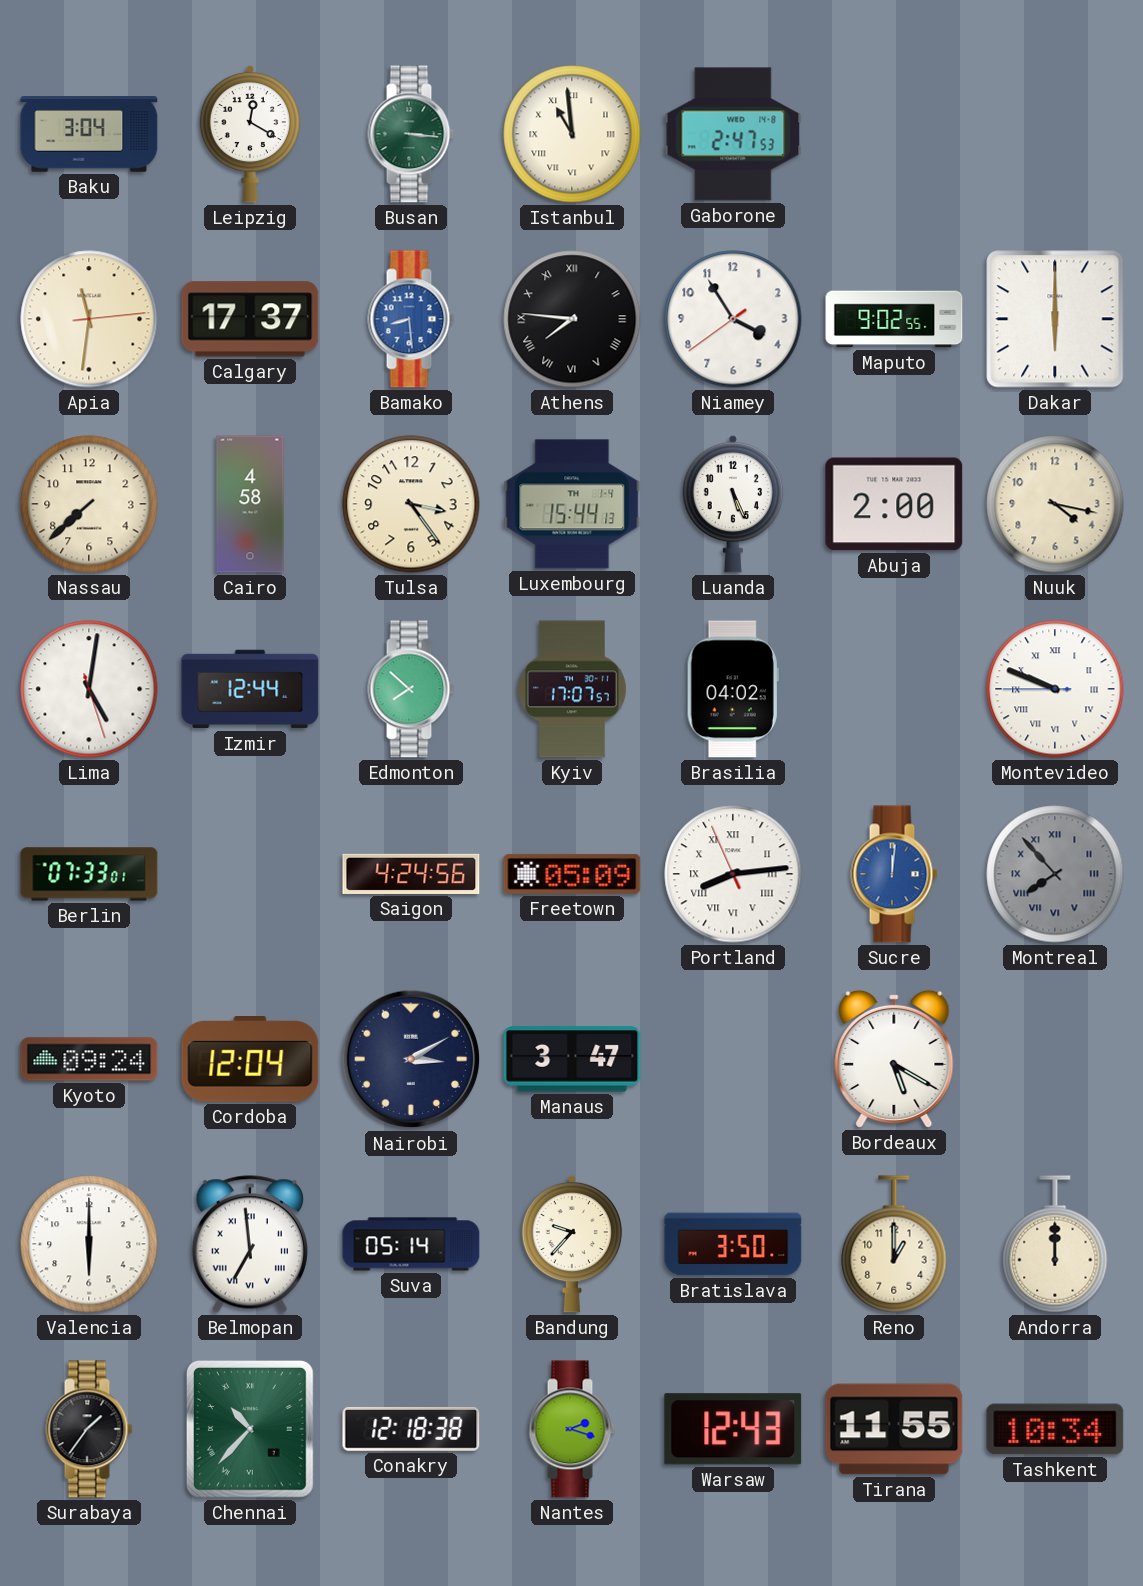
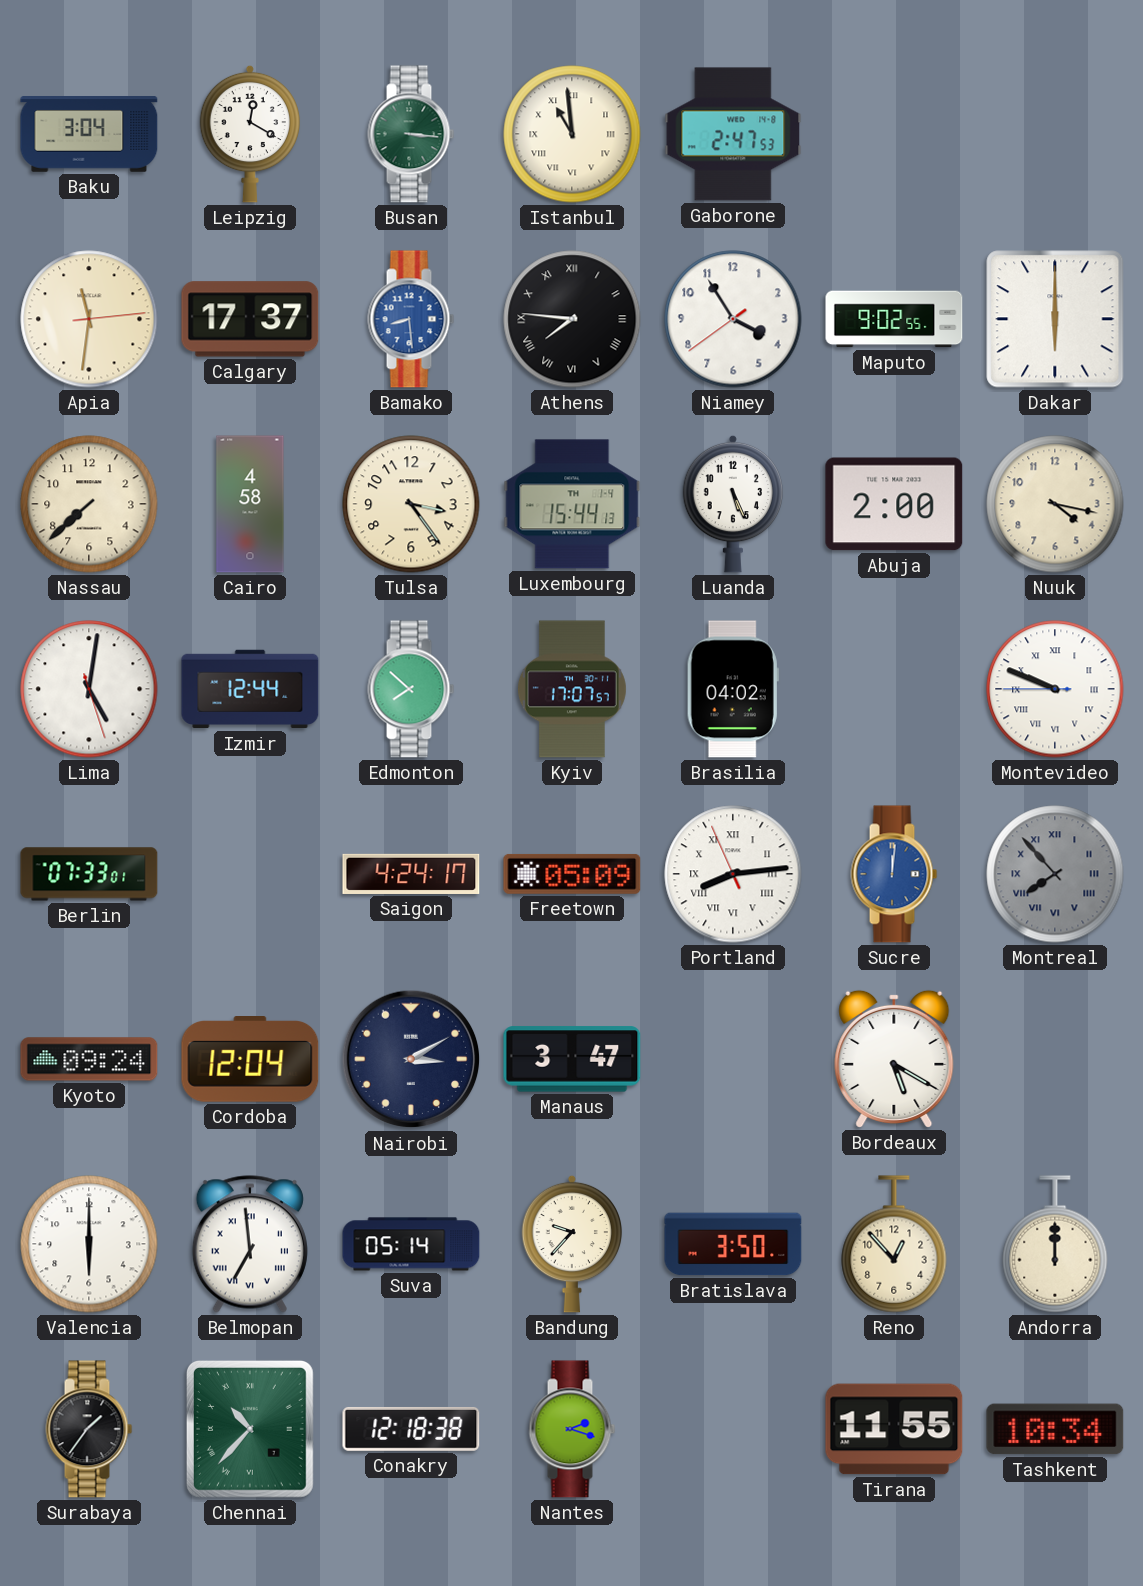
Saigon: 4:24:56 -> 4:24:17
Reno: 1:00 -> 12:53
Warsaw: 12:43 -> none
